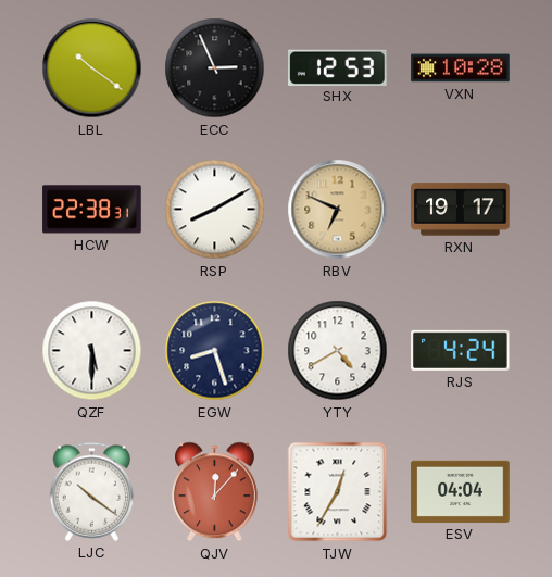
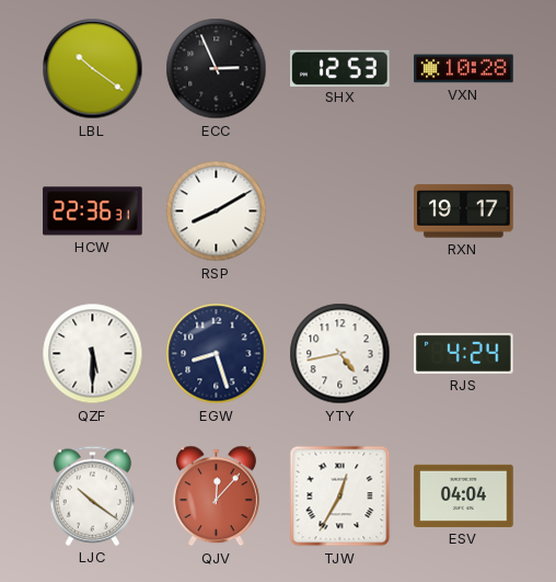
HCW: 22:38 -> 22:36
RBV: 6:49 -> none
YTY: 4:40 -> 4:43
